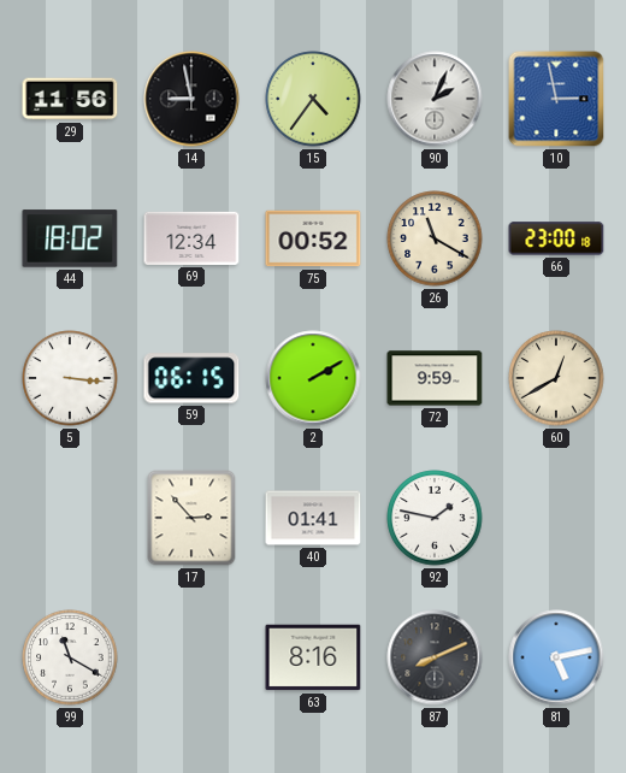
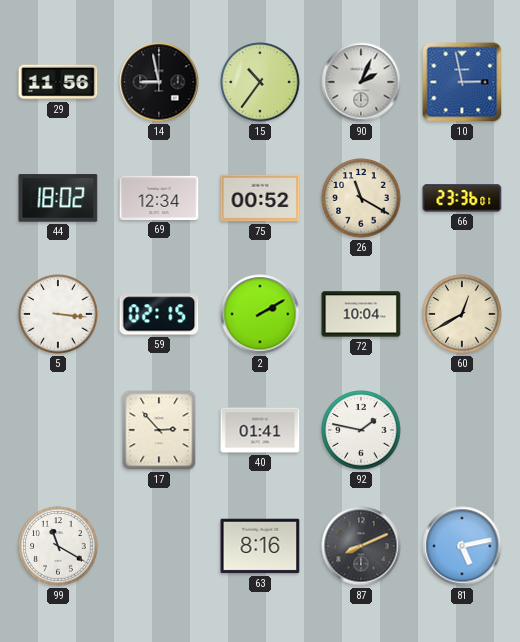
15: 4:36 -> 10:36
66: 23:00 -> 23:36
59: 06:15 -> 02:15
72: 9:59 -> 10:04
